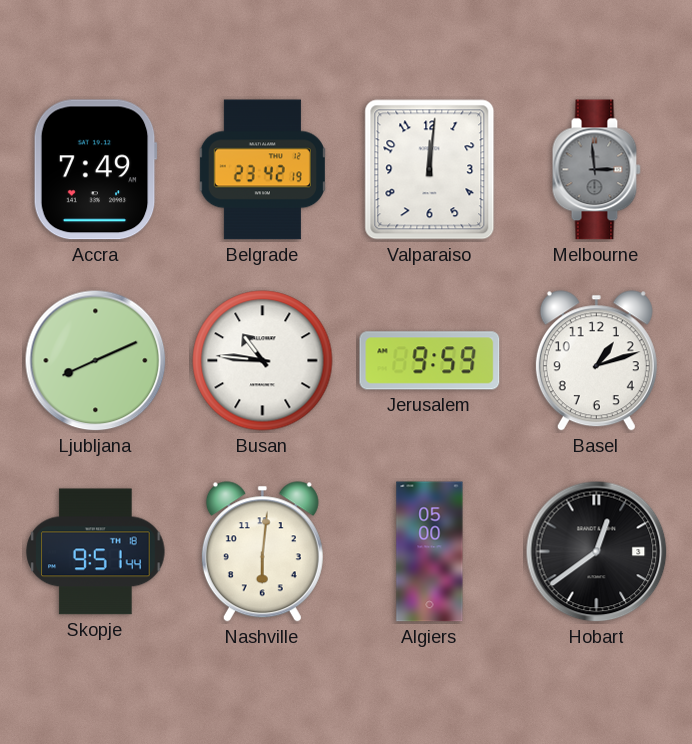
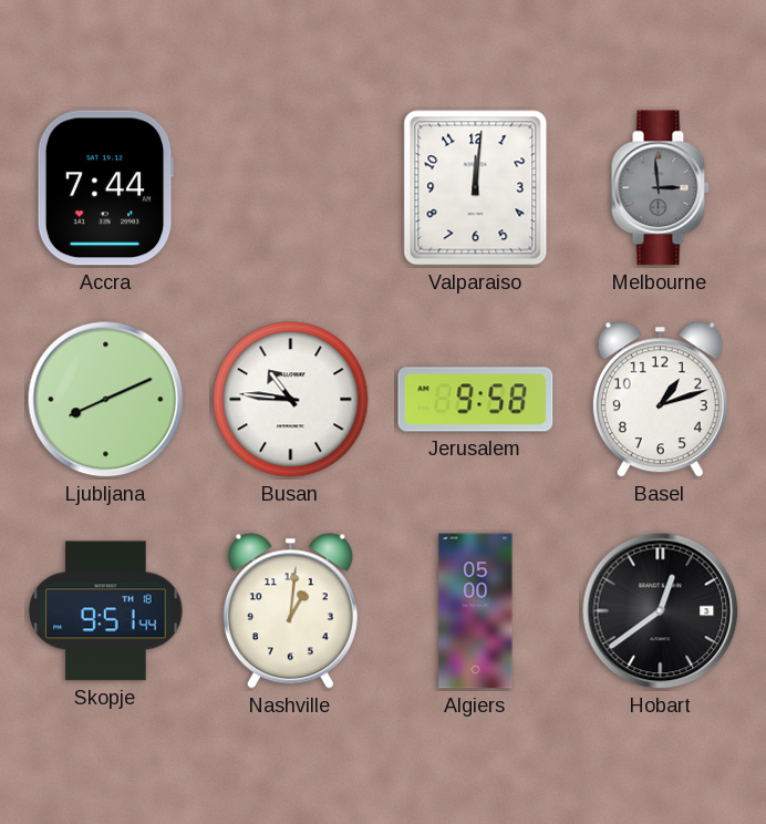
Accra: 7:49 -> 7:44
Belgrade: 23:42 -> none
Jerusalem: 9:59 -> 9:58
Nashville: 6:01 -> 1:01
